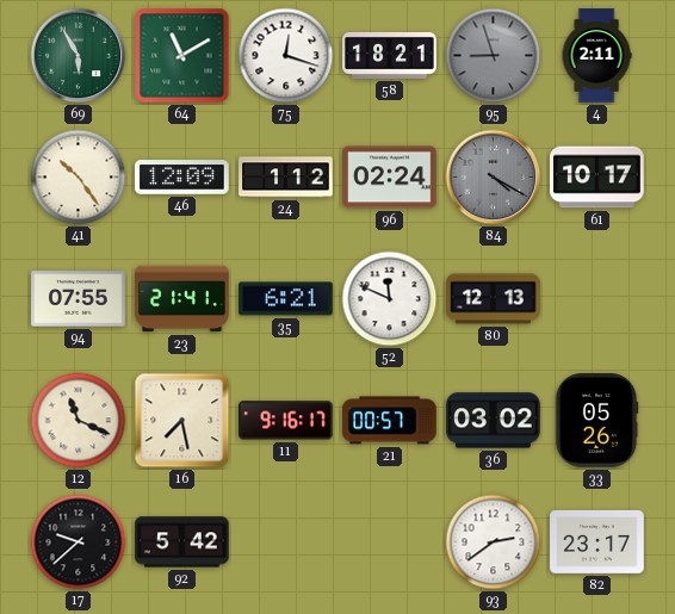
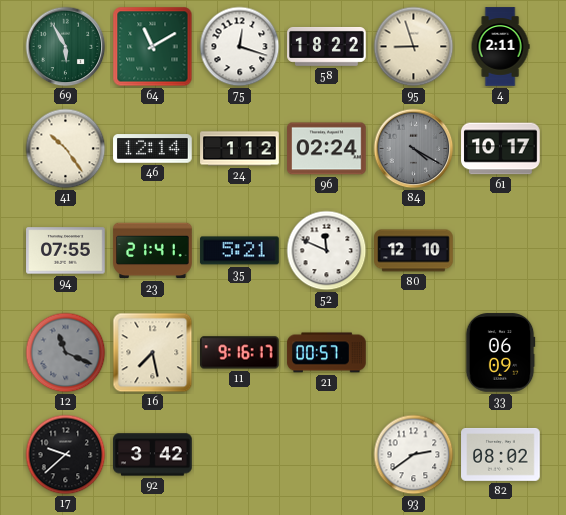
58: 18:21 -> 18:22
95 dial: grey -> cream
46: 12:09 -> 12:14
35: 6:21 -> 5:21
80: 12:13 -> 12:10
12 dial: cream -> grey
36: 03:02 -> none
33: 05:26 -> 06:09
92: 5:42 -> 3:42
82: 23:17 -> 08:02
